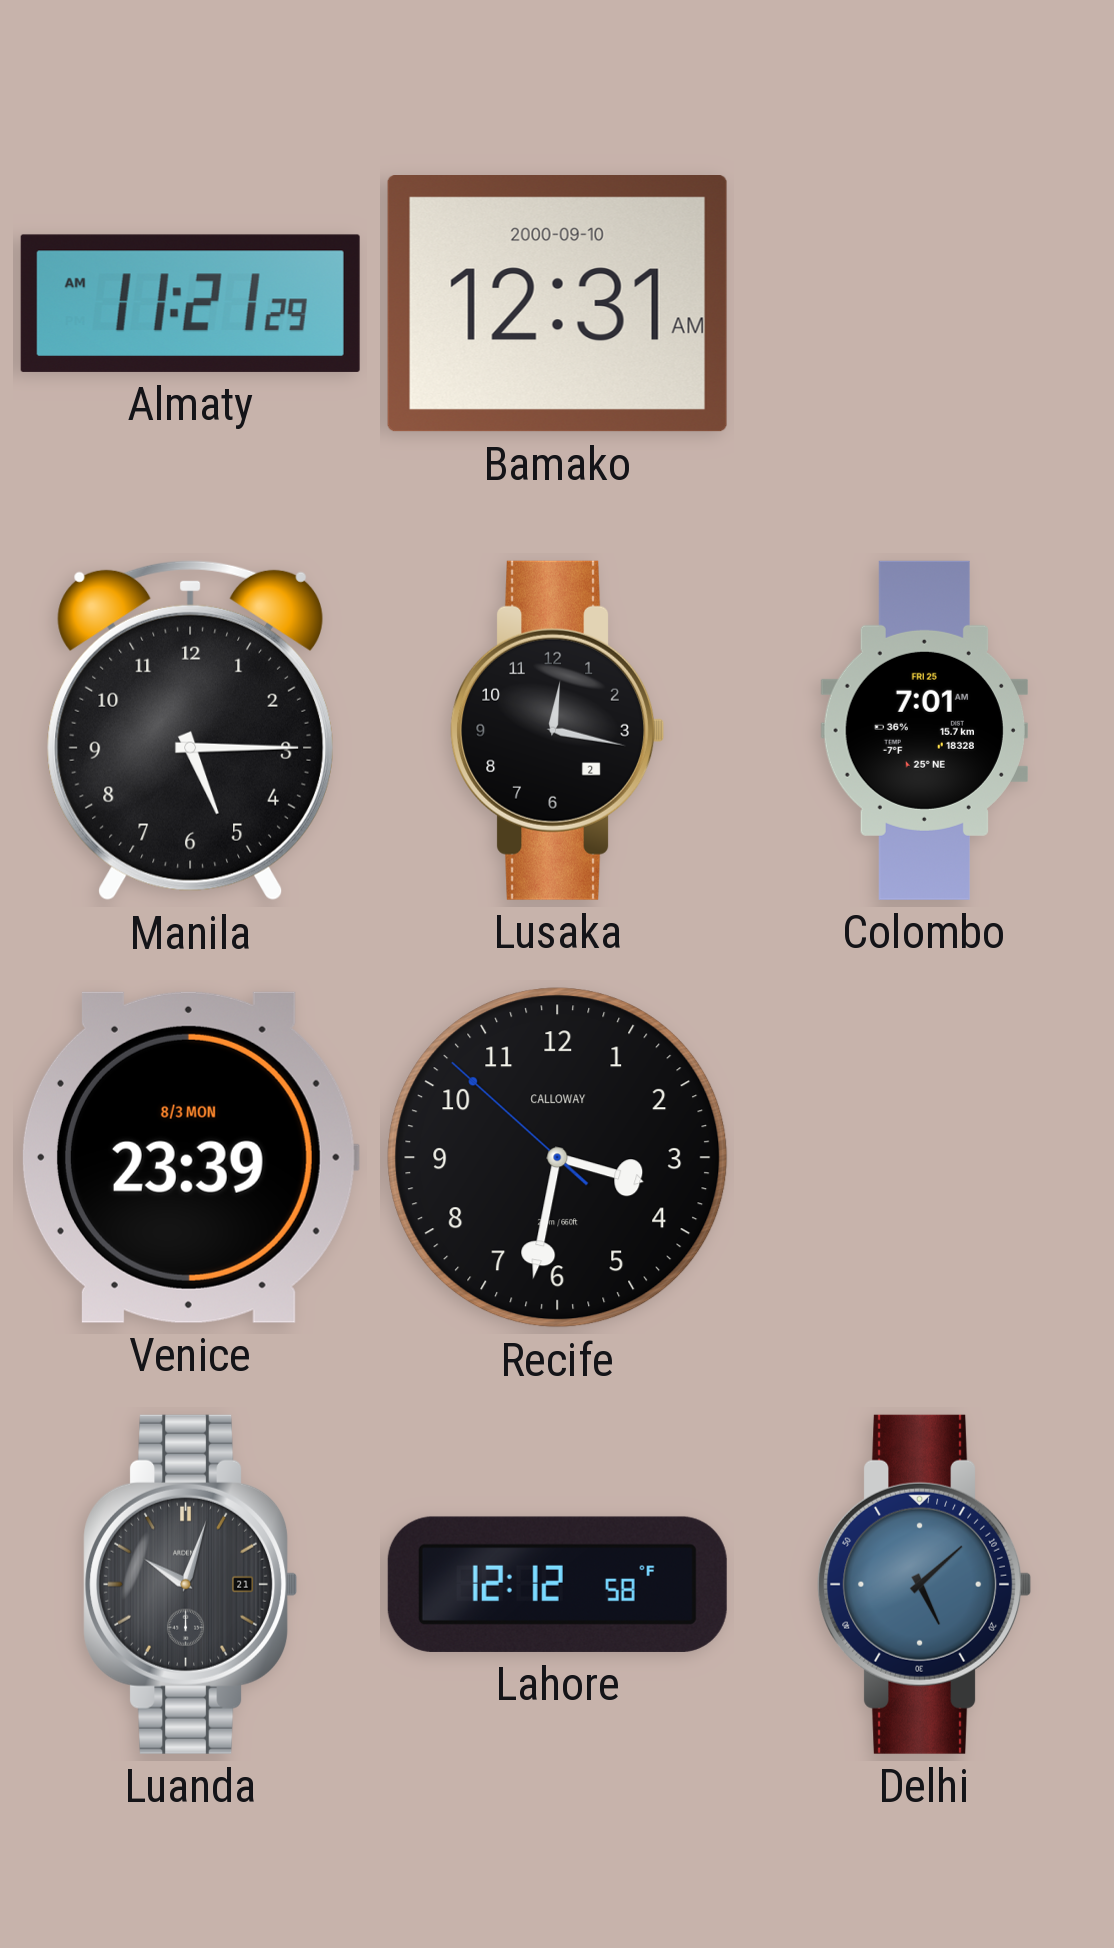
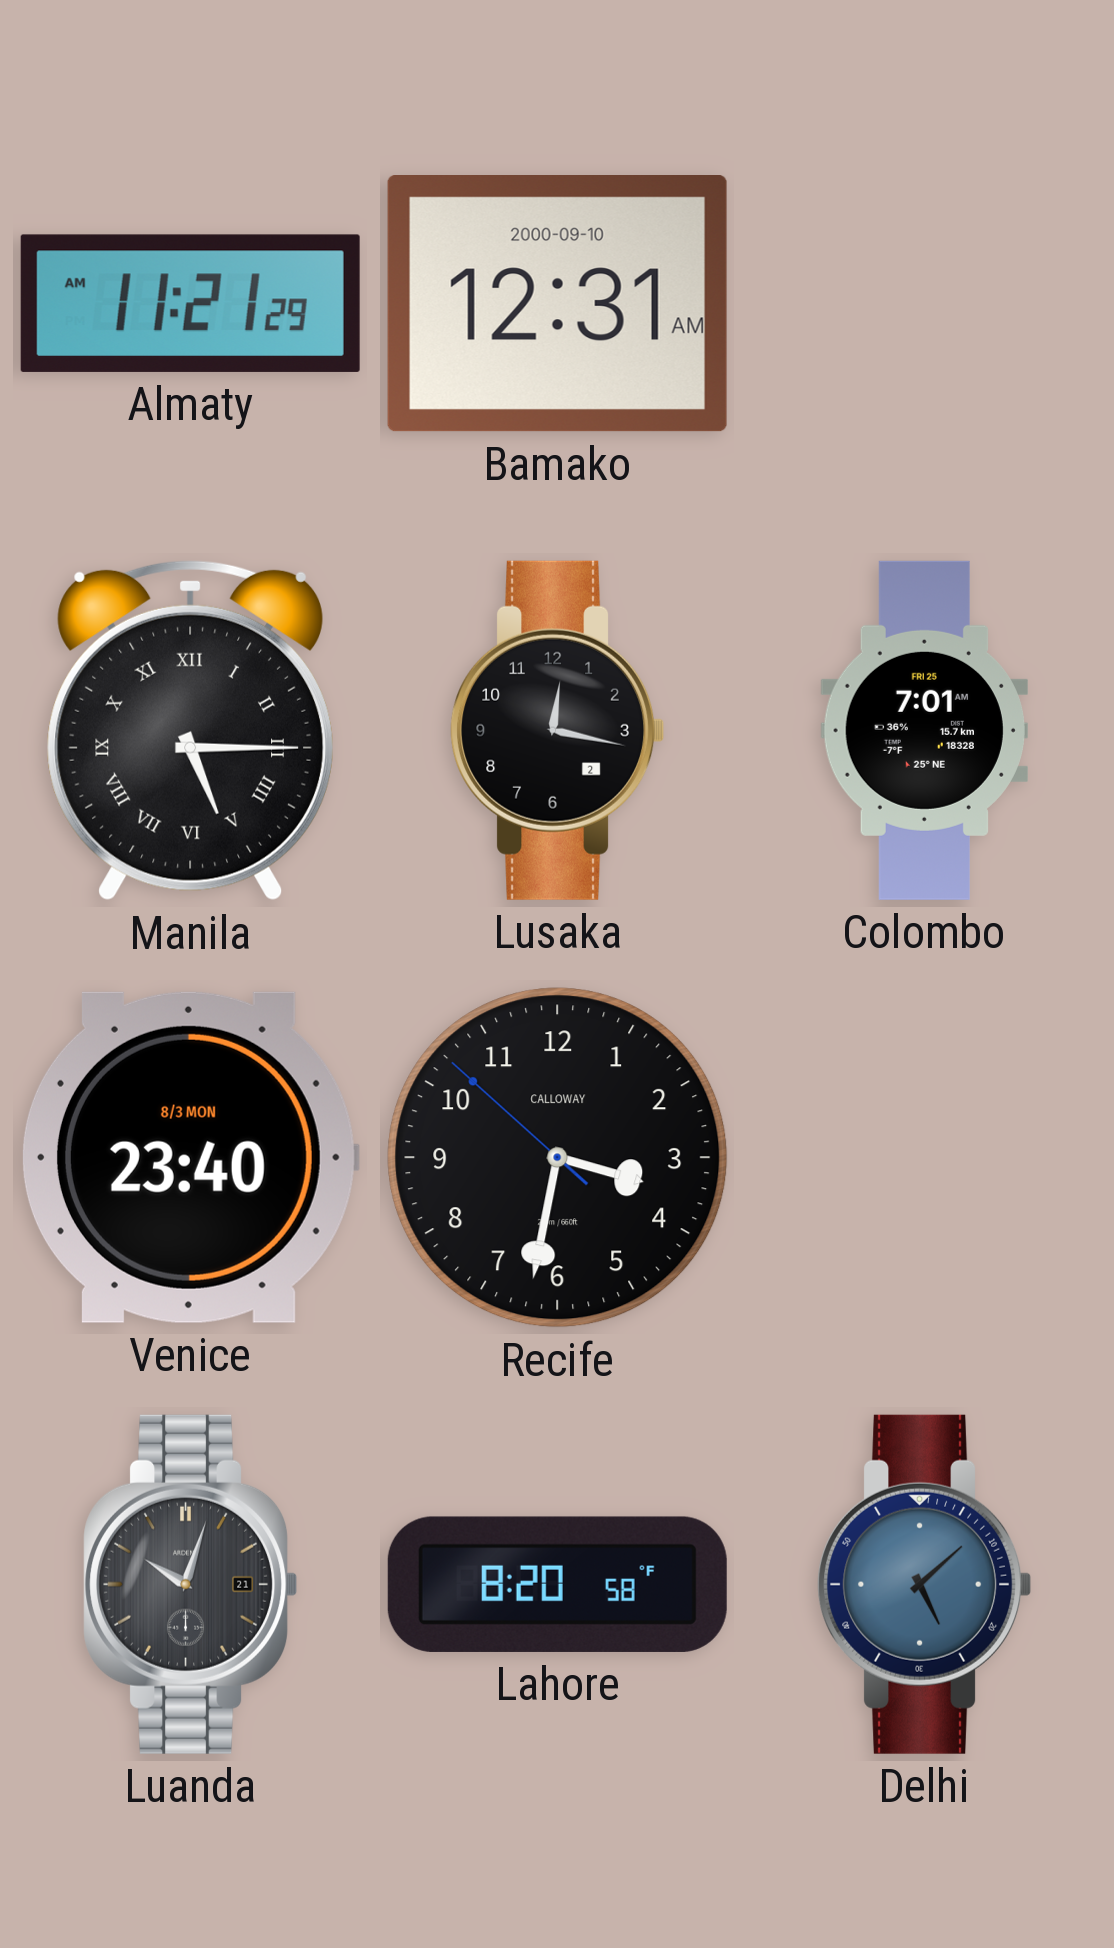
Manila numerals: Arabic -> Roman
Venice: 23:39 -> 23:40
Lahore: 12:12 -> 8:20
